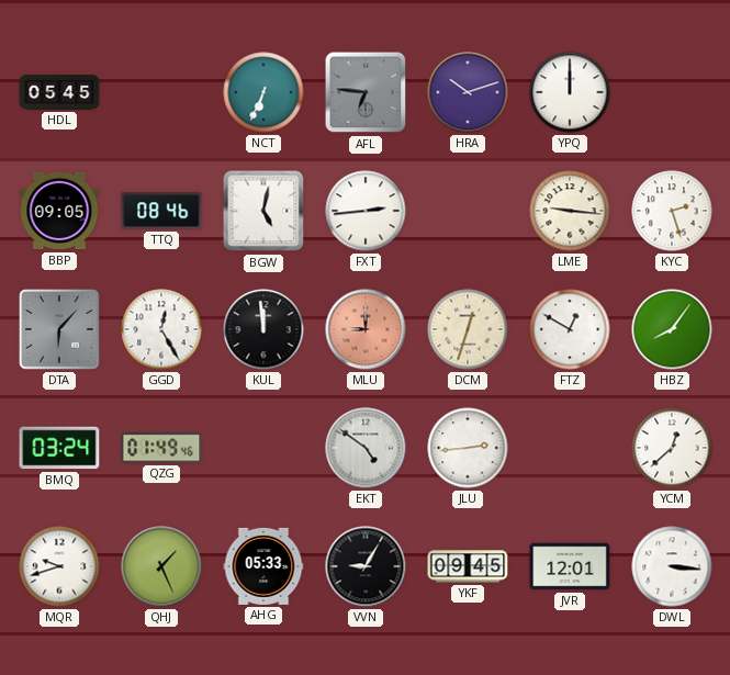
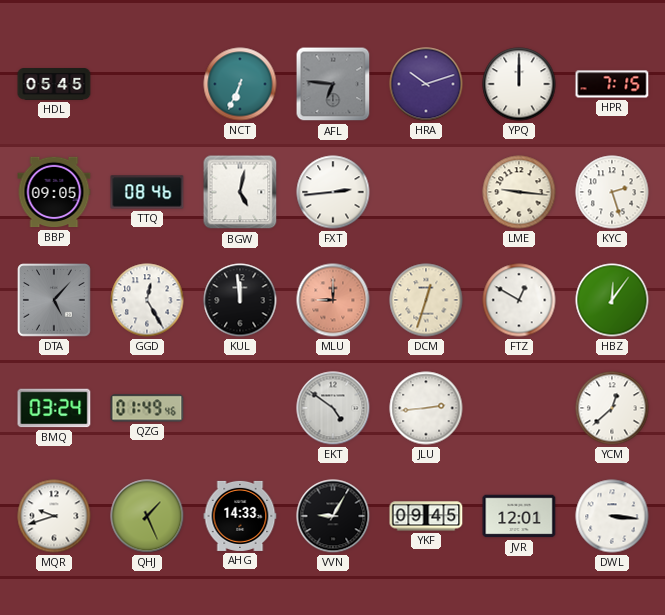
HPR: none -> 7:15
DTA: 6:07 -> 5:07
HBZ: 8:06 -> 12:06
AHG: 05:33 -> 14:33
